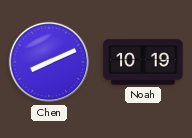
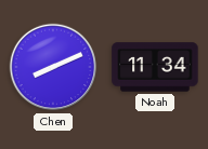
Noah: 10:19 -> 11:34
